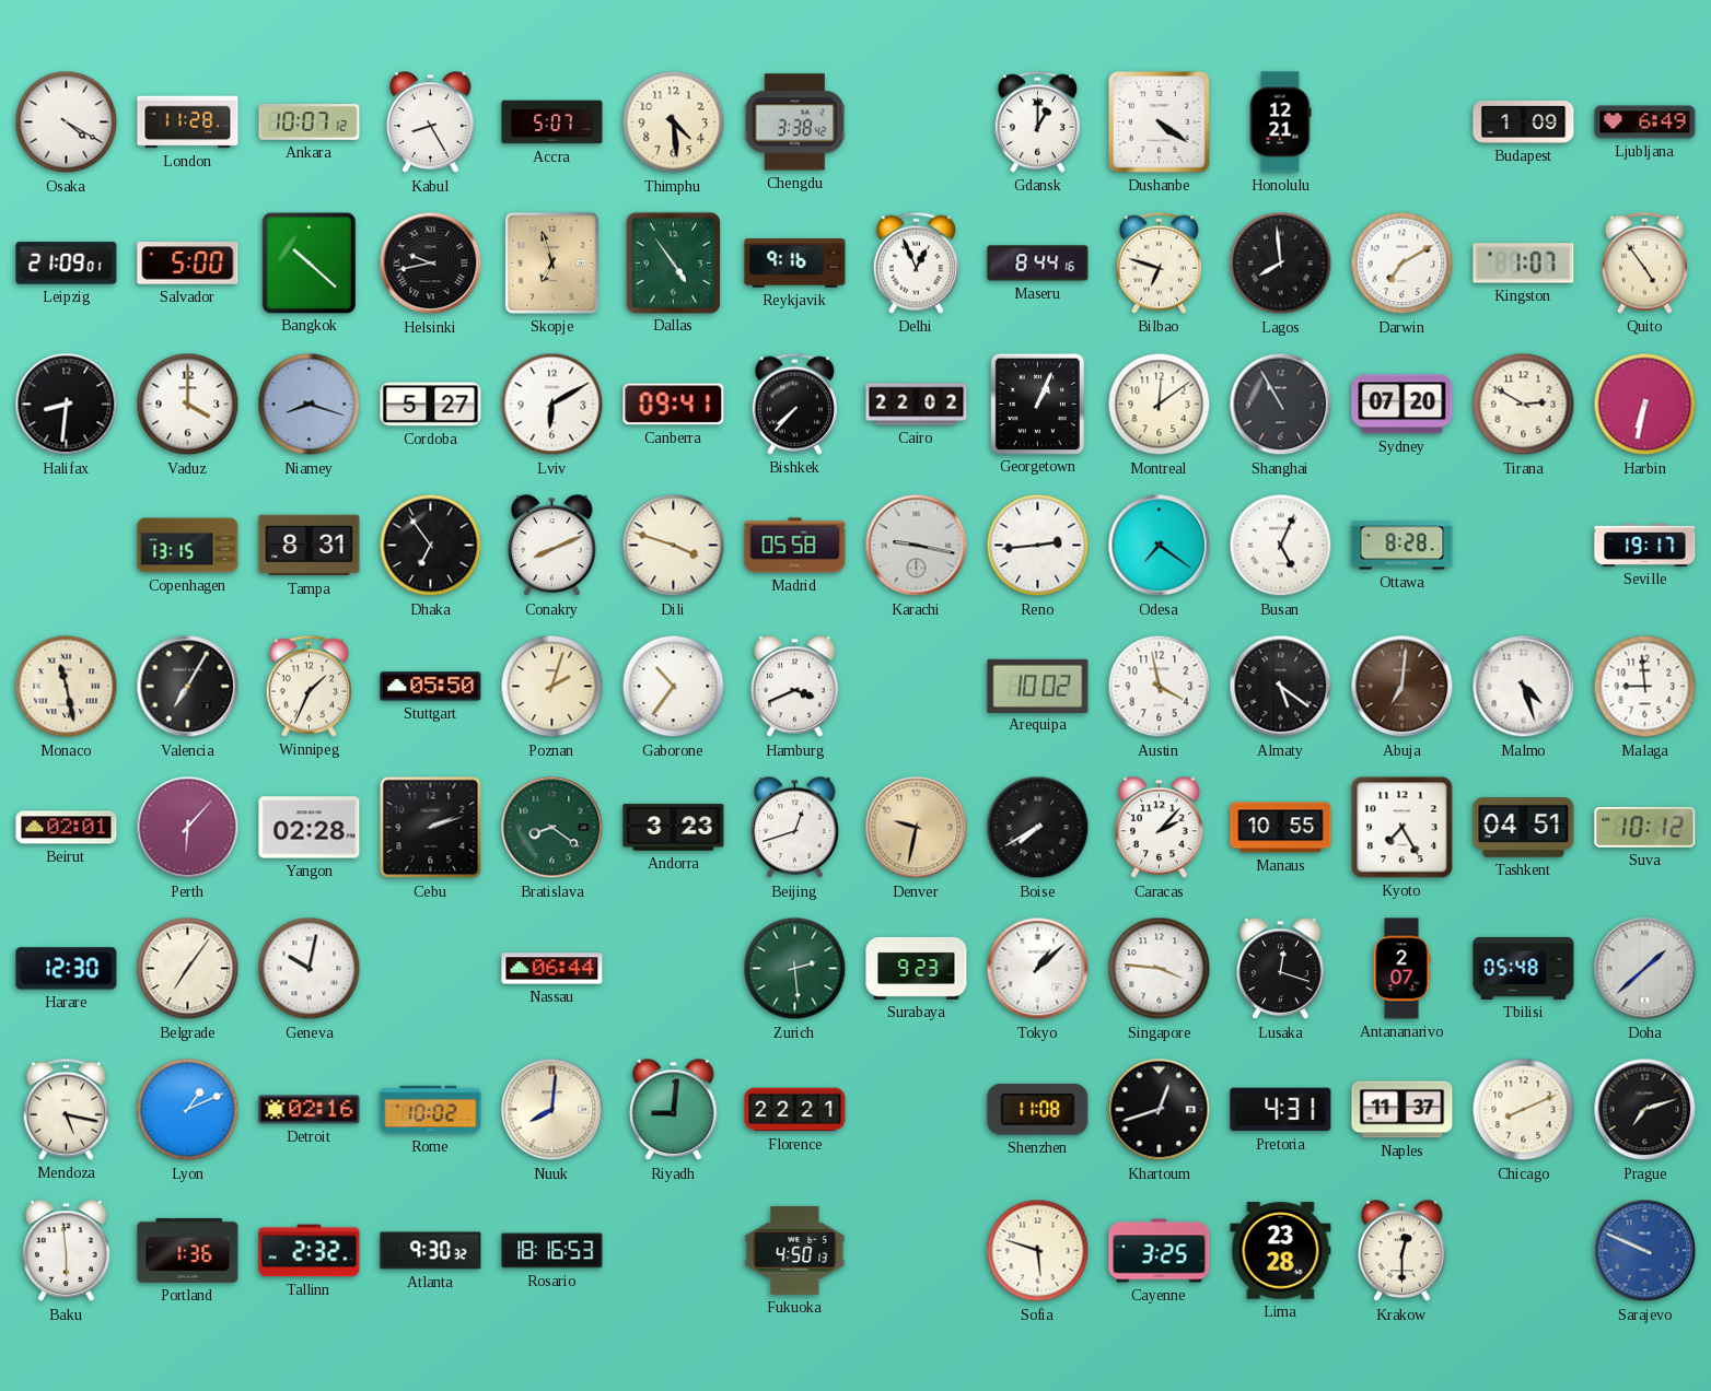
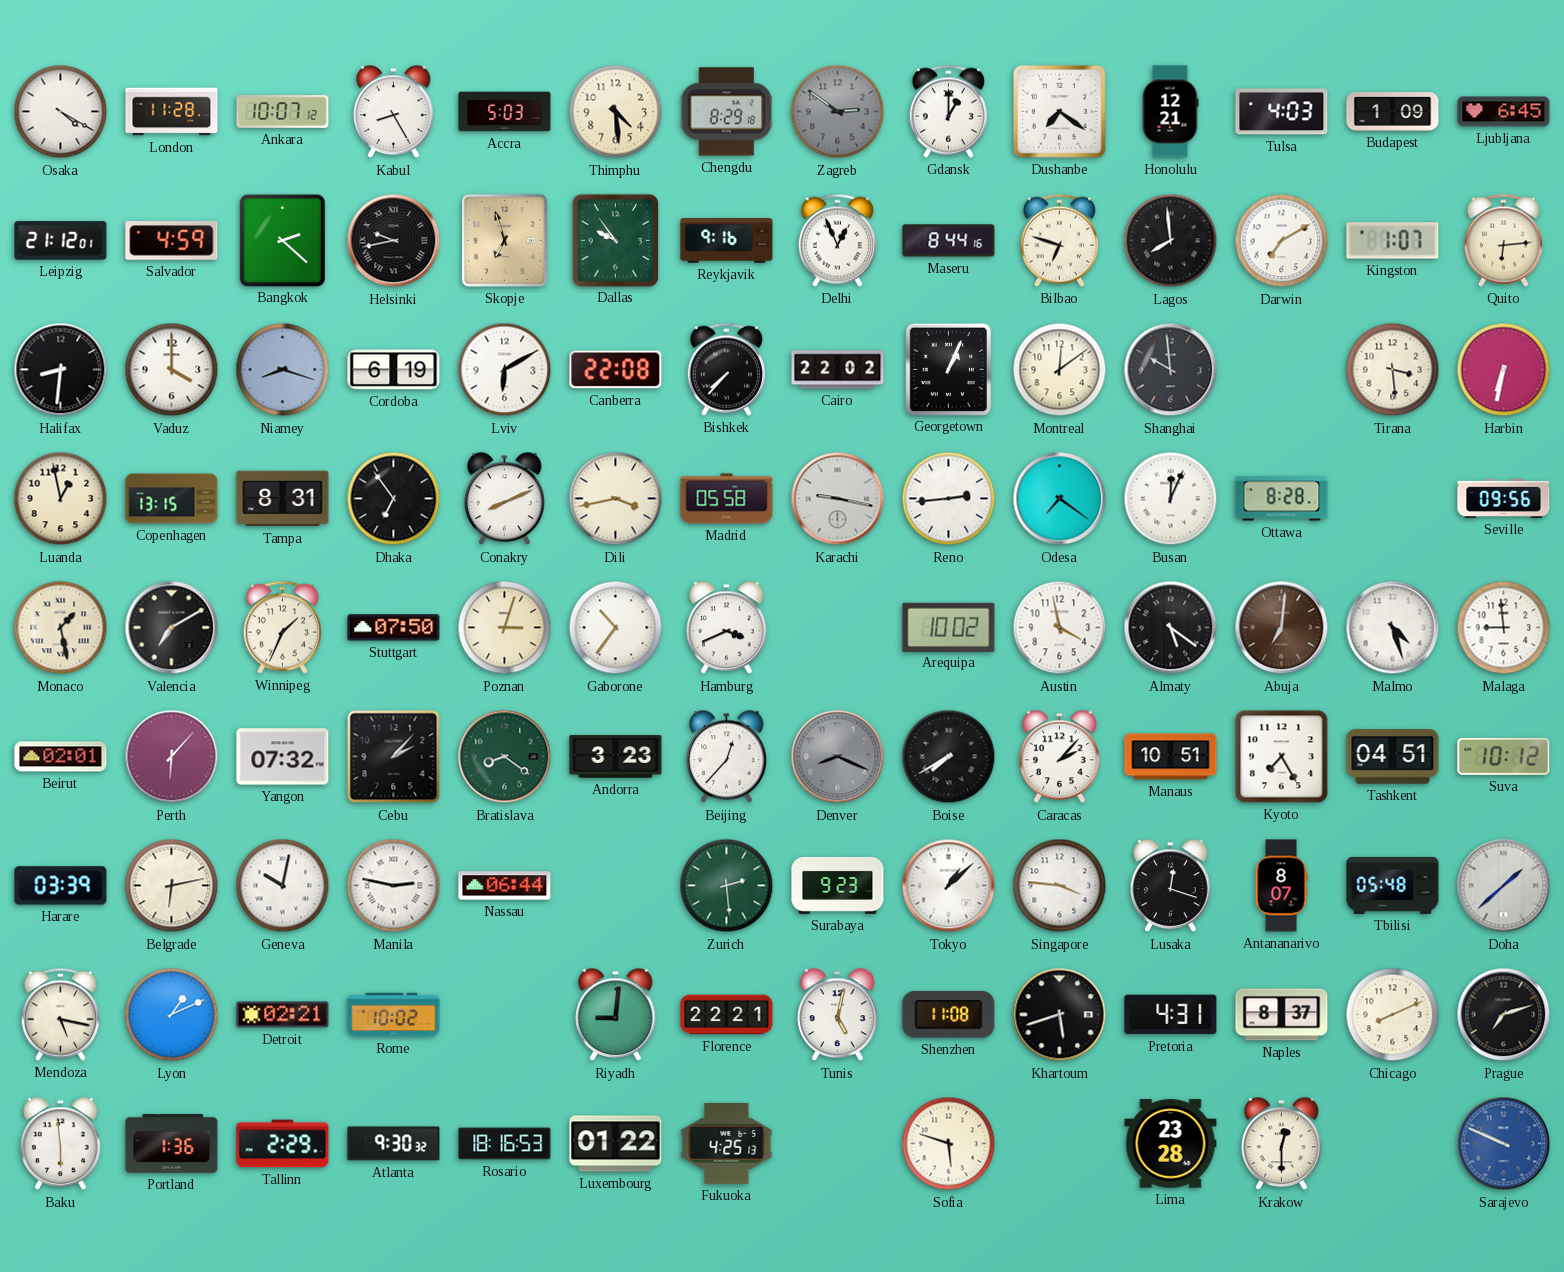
Accra: 5:07 -> 5:03
Chengdu: 3:38 -> 8:29
Zagreb: none -> 2:51
Dushanbe: 4:21 -> 7:21
Tulsa: none -> 4:03
Ljubljana: 6:49 -> 6:45
Leipzig: 21:09 -> 21:12
Salvador: 5:00 -> 4:59
Bangkok: 10:22 -> 2:22
Dallas: 4:54 -> 9:54
Quito: 4:54 -> 6:14
Cordoba: 5:27 -> 6:19
Canberra: 09:41 -> 22:08
Shanghai: 10:55 -> 9:59
Sydney: 07:20 -> none
Tirana: 2:50 -> 3:29
Luanda: none -> 12:58
Dili: 3:48 -> 3:43
Busan: 5:04 -> 12:04
Seville: 19:17 -> 09:56
Monaco: 11:28 -> 1:28
Valencia: 7:05 -> 7:10
Stuttgart: 05:50 -> 07:50
Poznan: 2:03 -> 3:03
Yangon: 02:28 -> 07:32
Cebu: 2:12 -> 2:07
Beijing: 12:42 -> 12:37
Denver: 9:32 -> 8:19
Denver dial: champagne -> grey
Manaus: 10:55 -> 10:51
Harare: 12:30 -> 03:39
Belgrade: 7:06 -> 6:13
Manila: none -> 2:47
Antananarivo: 2:07 -> 8:07
Detroit: 02:16 -> 02:21
Nuuk: 8:01 -> none
Tunis: none -> 5:02
Khartoum: 12:42 -> 5:42
Naples: 11:37 -> 8:37
Tallinn: 2:32 -> 2:29
Luxembourg: none -> 01:22
Fukuoka: 4:50 -> 4:25
Cayenne: 3:25 -> none
